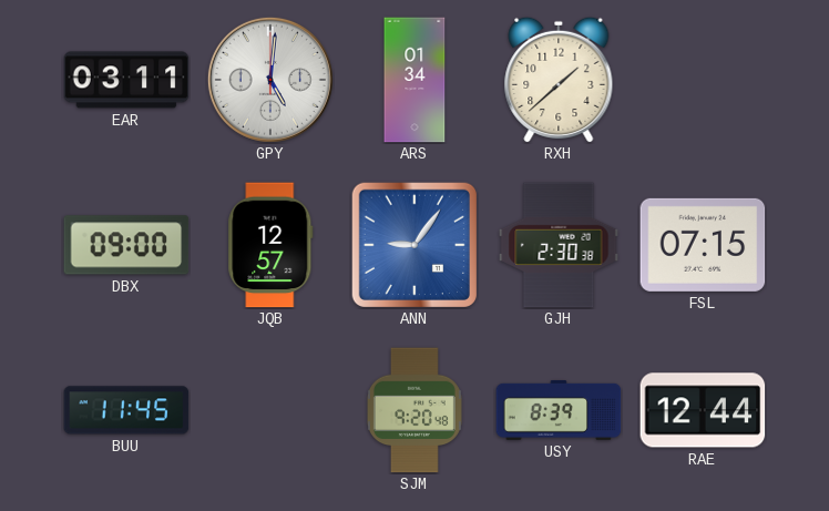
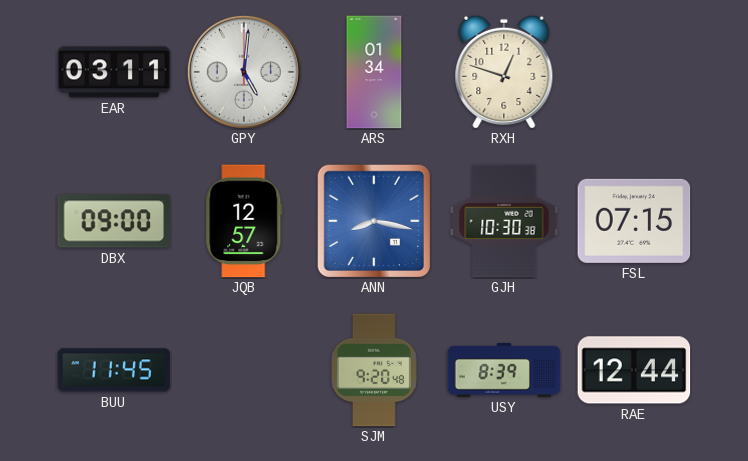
RXH: 1:38 -> 12:48
ANN: 9:06 -> 8:17
GJH: 2:30 -> 10:30
